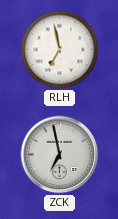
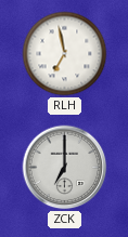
ZCK: 6:58 -> 7:00
